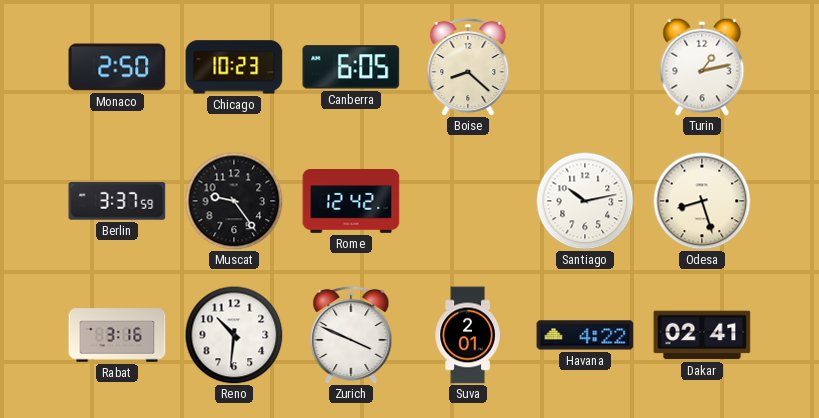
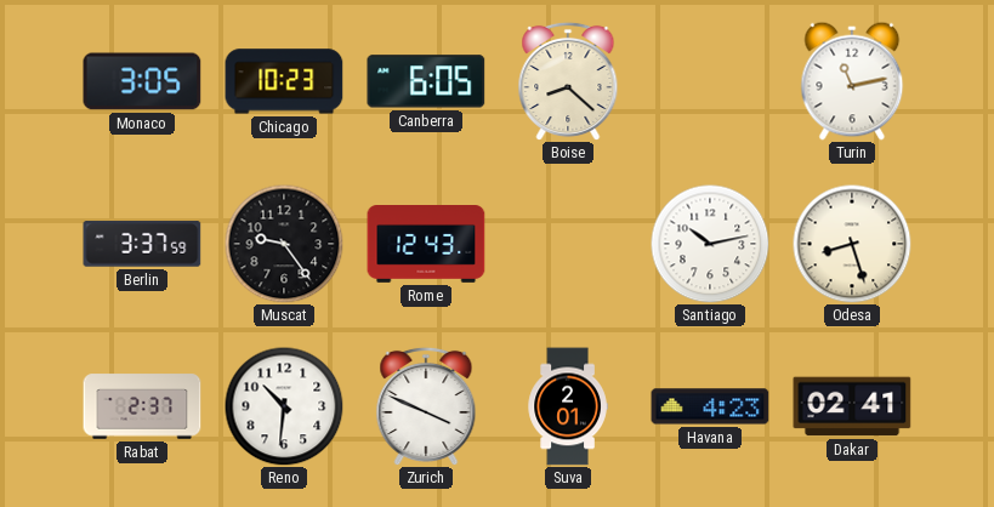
Monaco: 2:50 -> 3:05
Turin: 1:13 -> 11:13
Rome: 12:42 -> 12:43
Rabat: 3:16 -> 2:37
Havana: 4:22 -> 4:23
